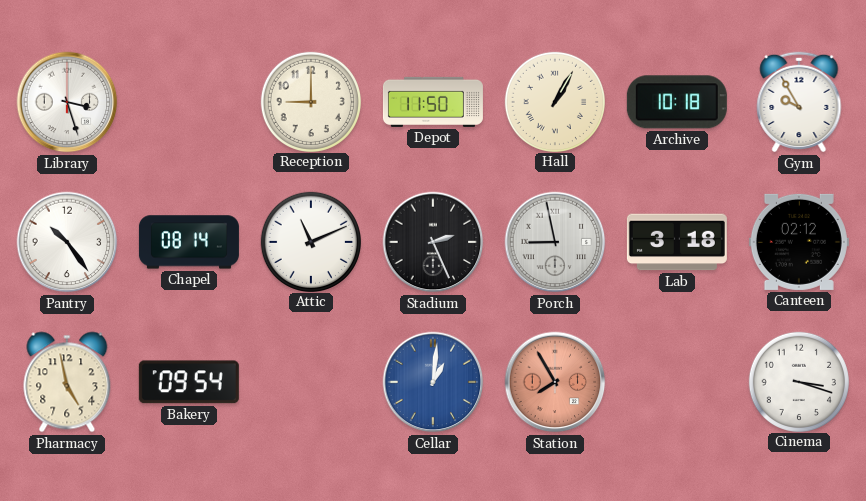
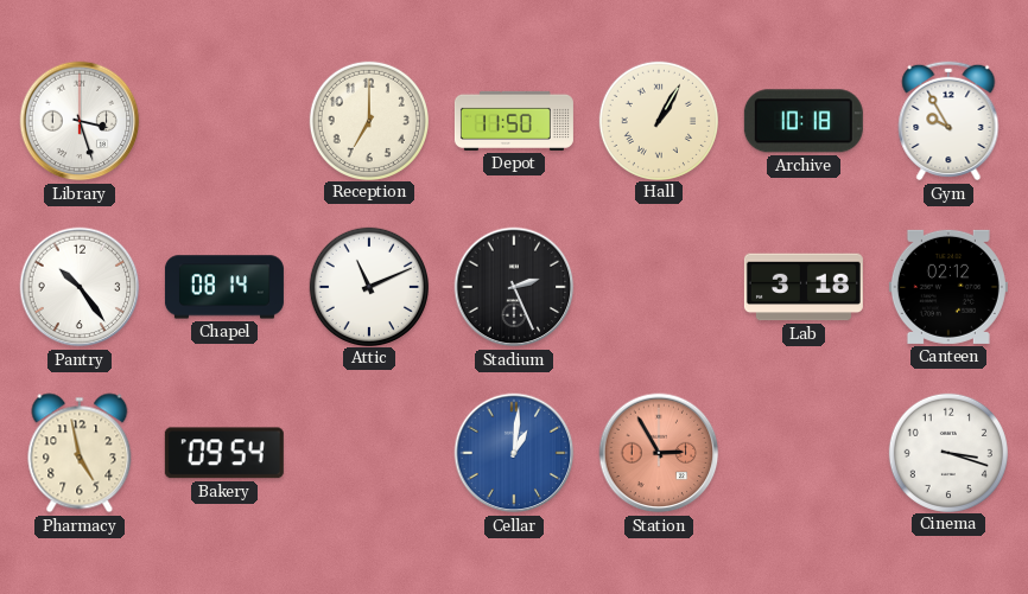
Reception: 9:00 -> 7:00
Porch: 8:58 -> none
Station: 7:55 -> 2:55
